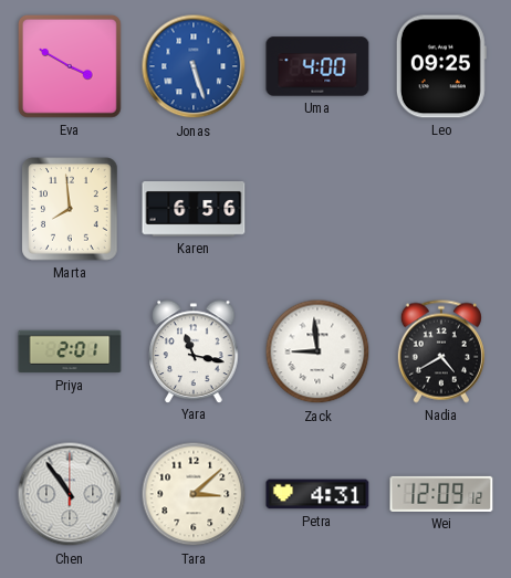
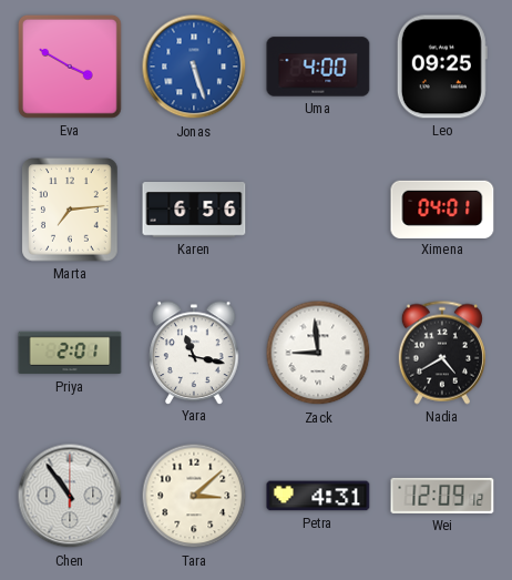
Marta: 7:59 -> 7:14
Ximena: none -> 04:01
